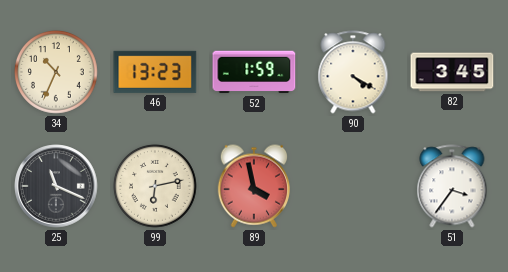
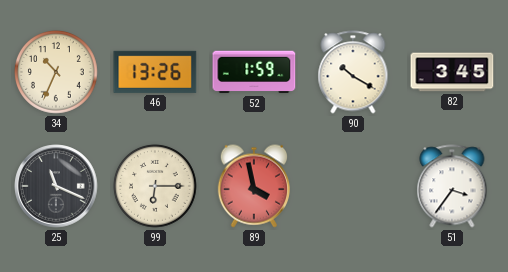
46: 13:23 -> 13:26
90: 4:20 -> 10:20
99: 6:13 -> 6:15
